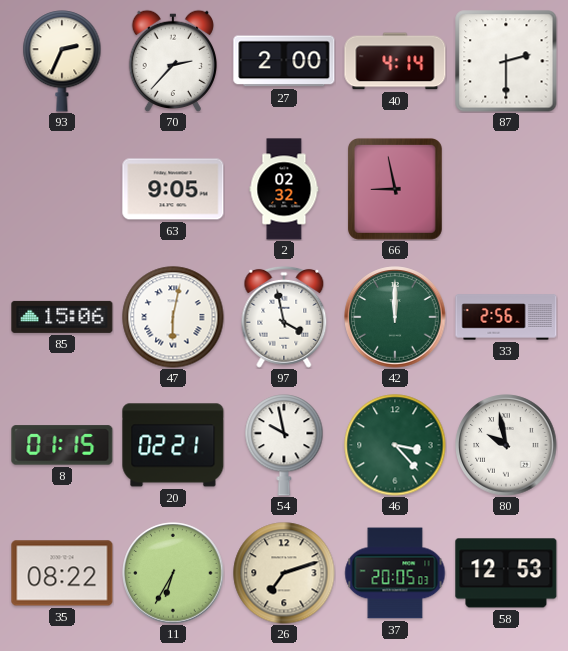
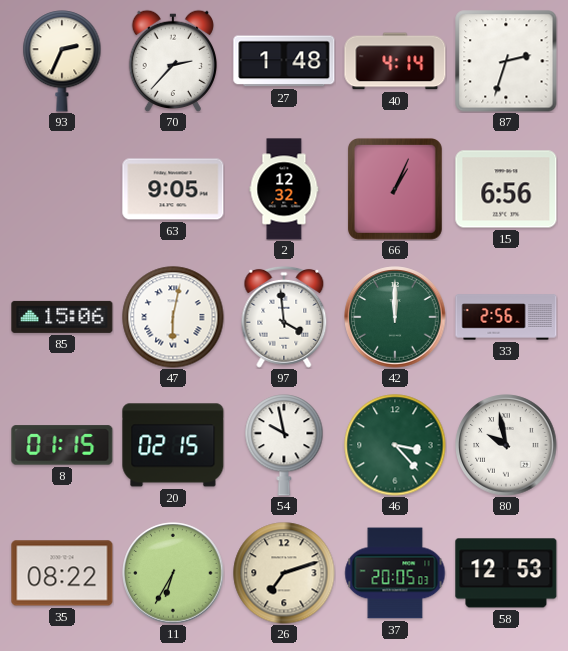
27: 2:00 -> 1:48
87: 2:30 -> 2:33
2: 02:32 -> 12:32
66: 8:58 -> 1:04
15: none -> 6:56
97: 3:58 -> 3:59
20: 02:21 -> 02:15
